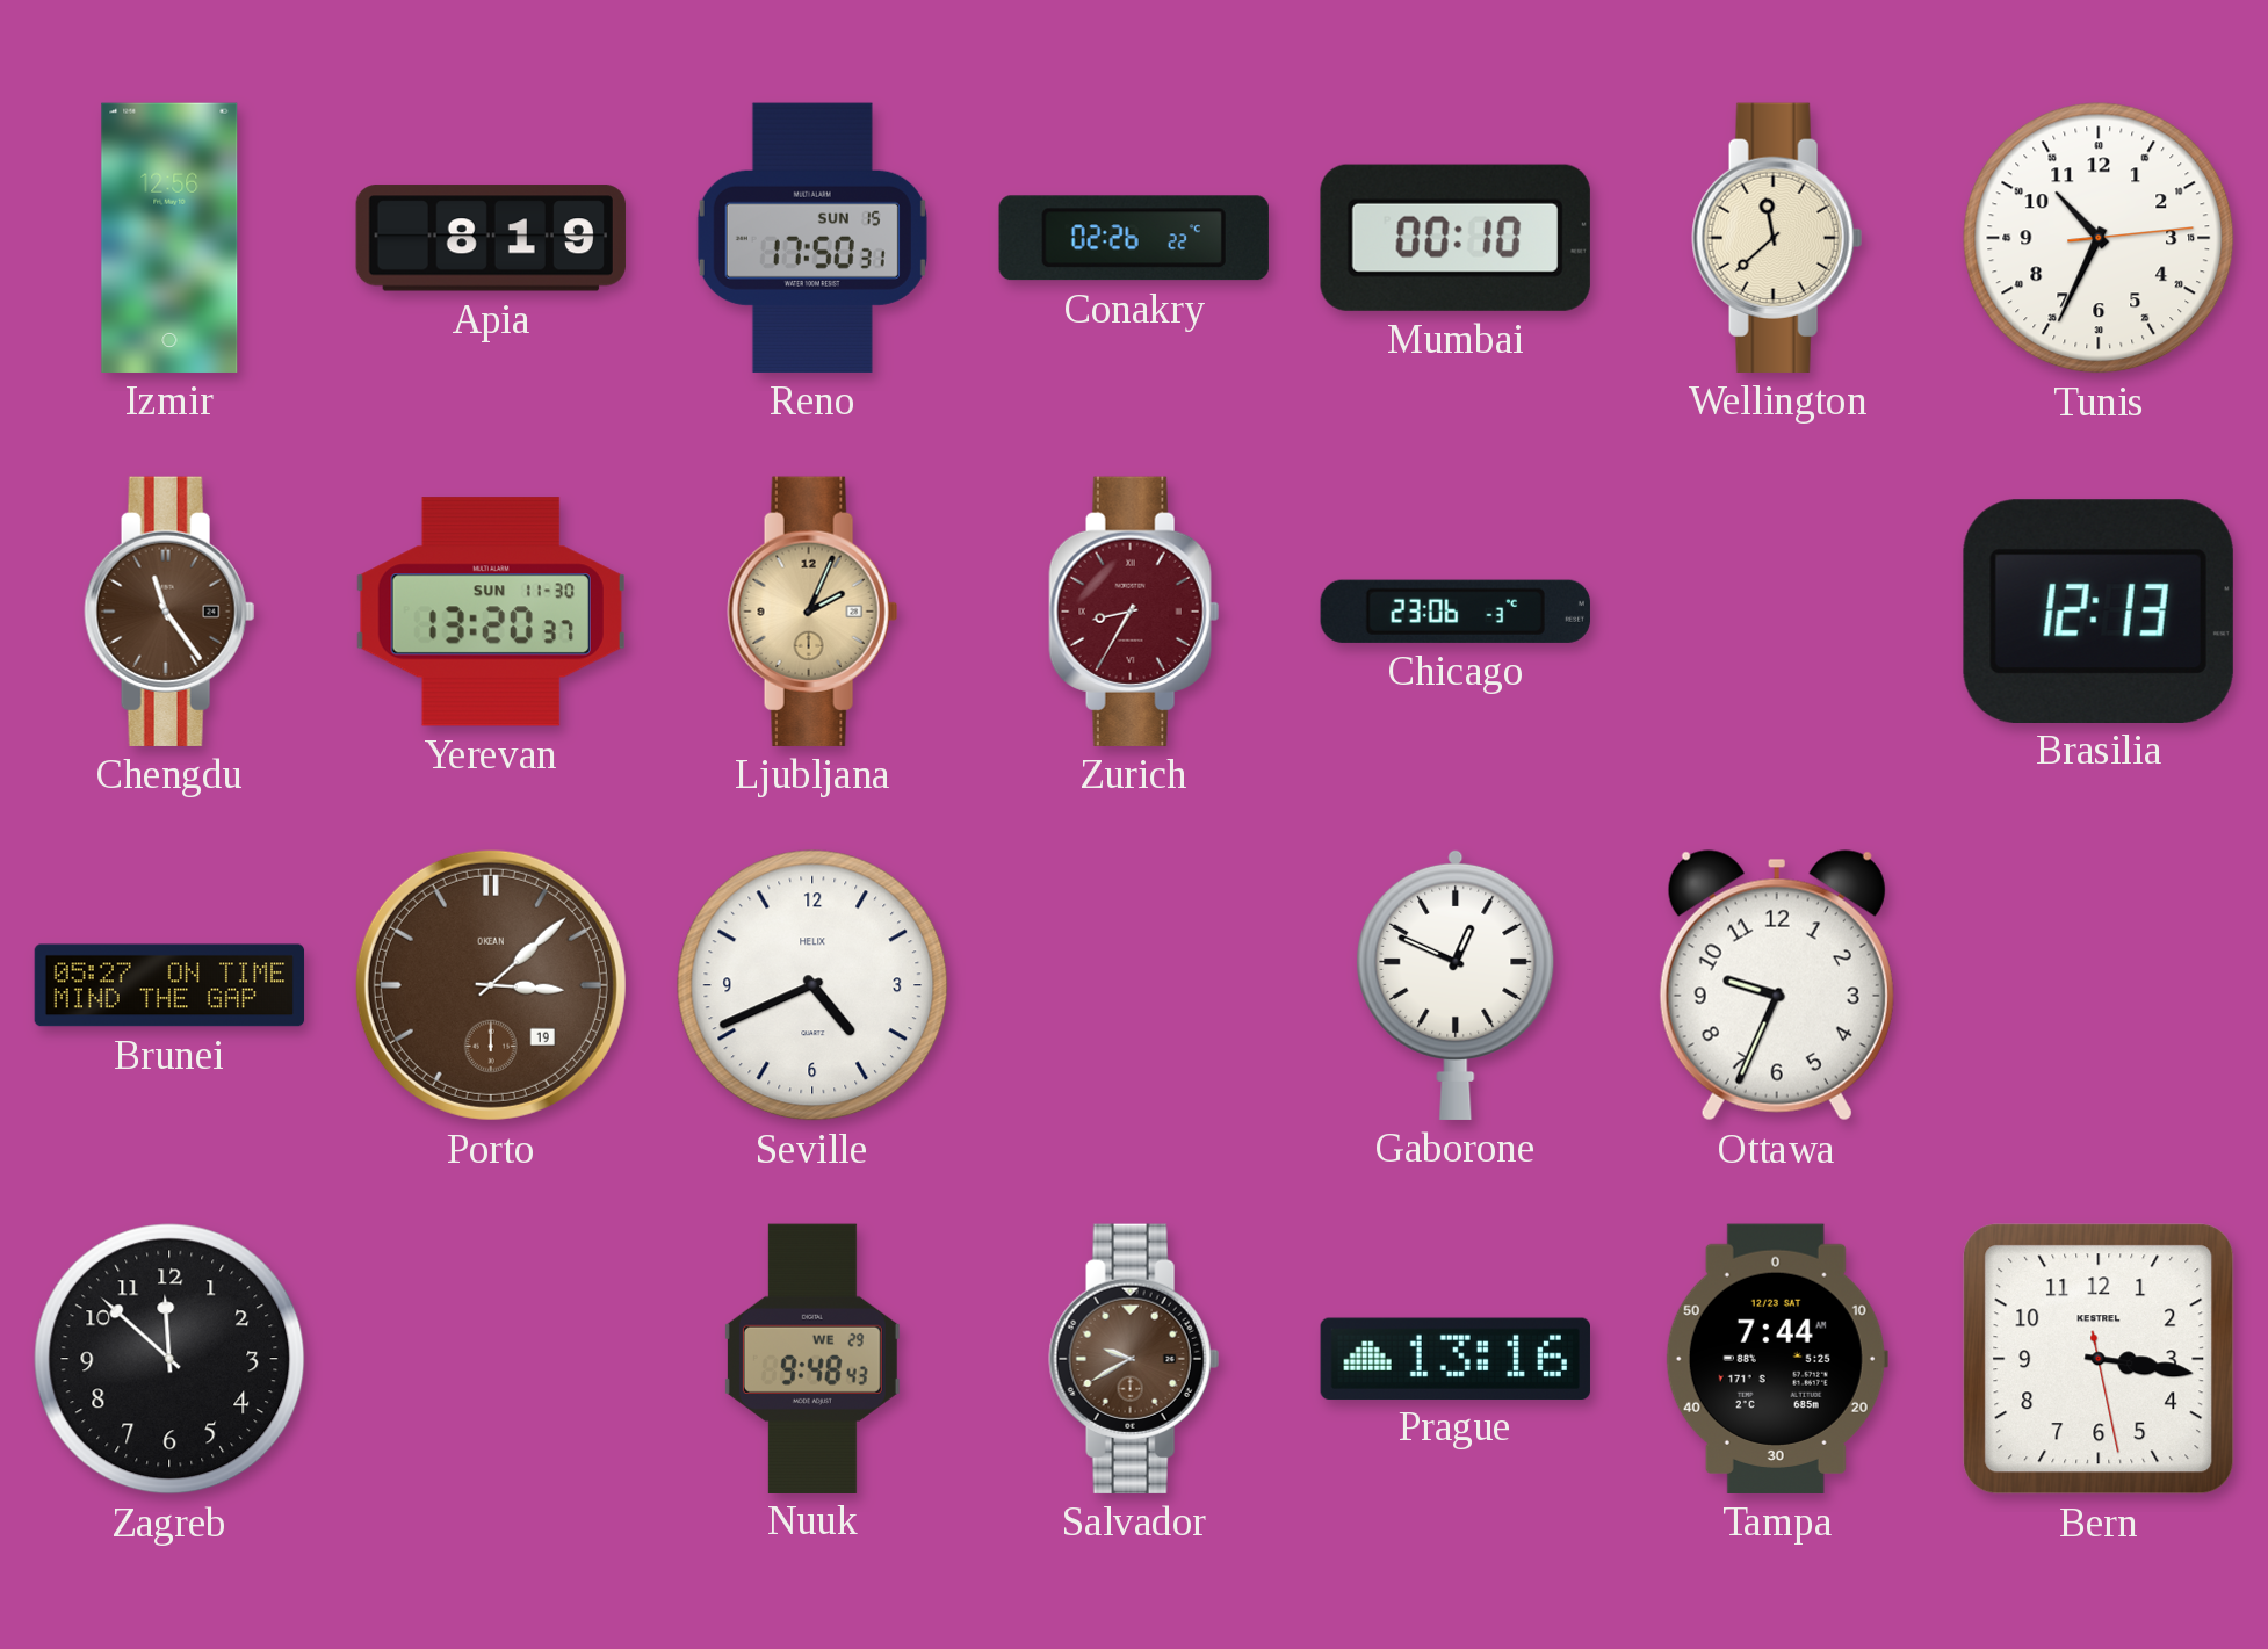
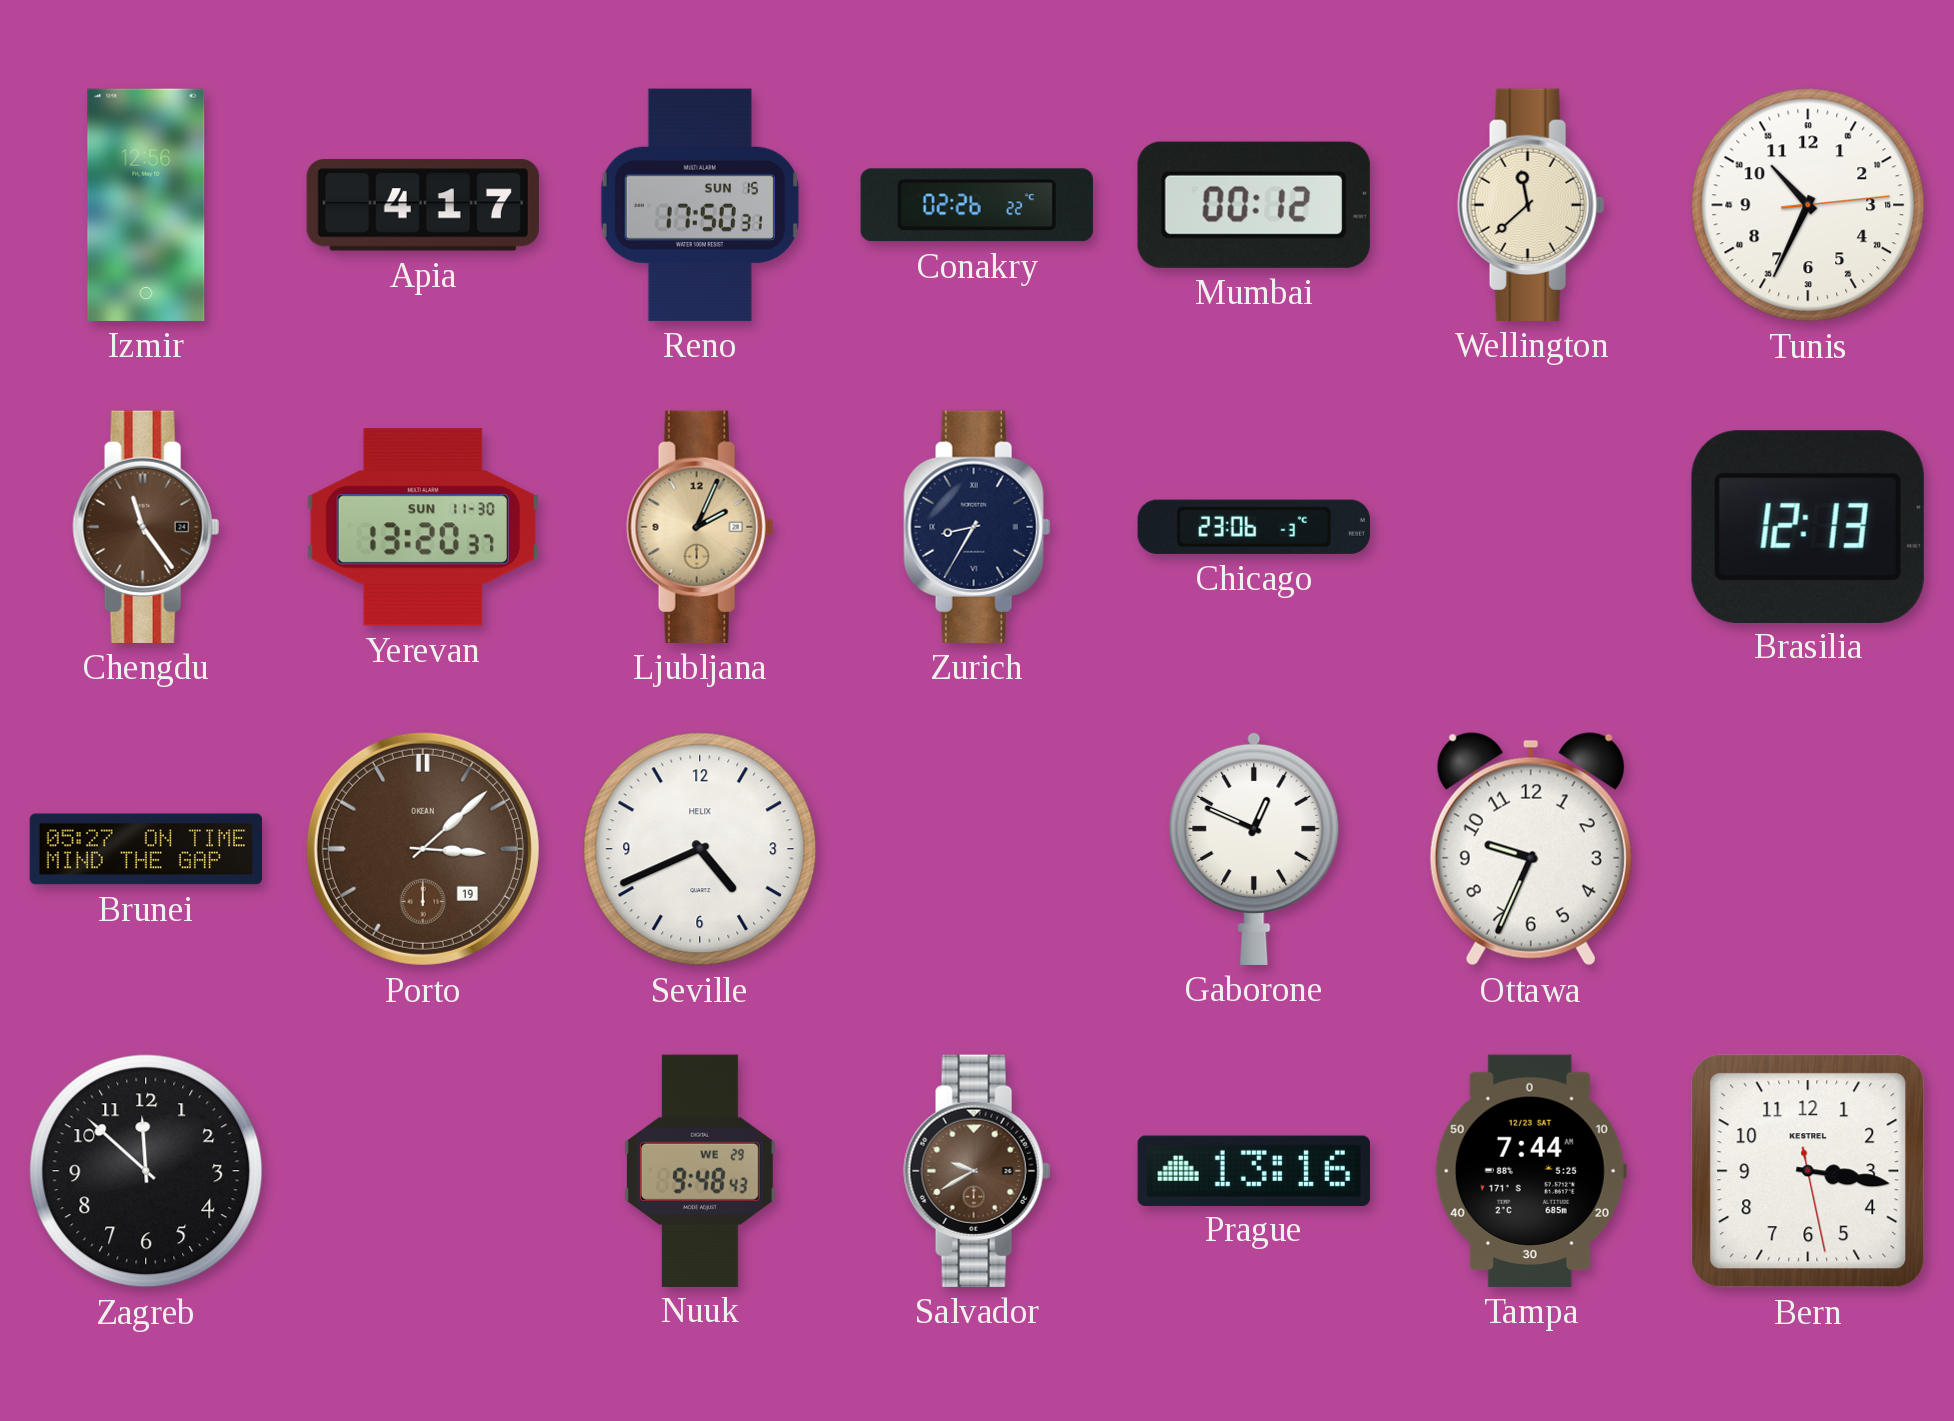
Apia: 8:19 -> 4:17
Mumbai: 00:10 -> 00:12
Zurich dial: burgundy -> navy
